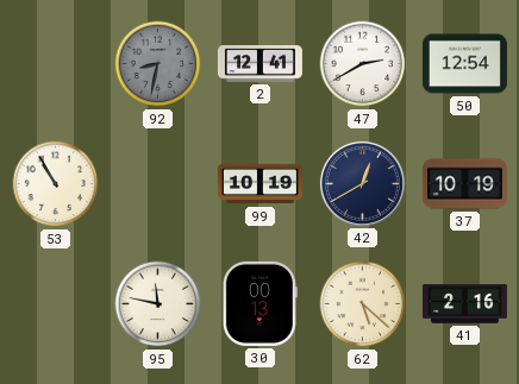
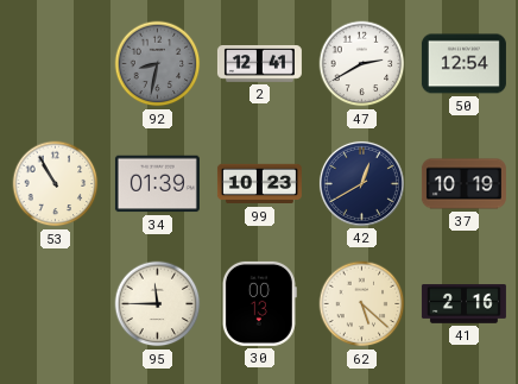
34: none -> 01:39
99: 10:19 -> 10:23
95: 11:47 -> 11:45
